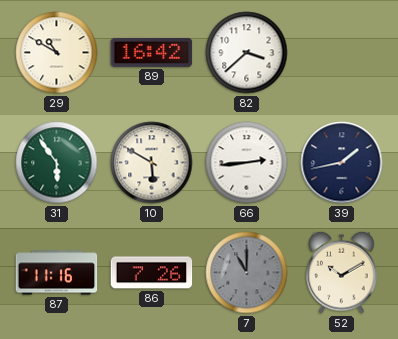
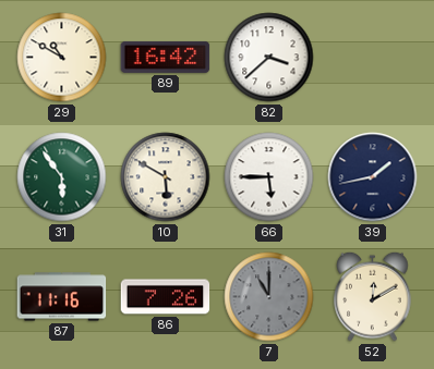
66: 2:44 -> 5:45
52: 10:10 -> 12:10
